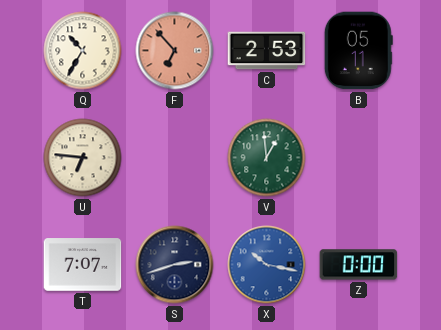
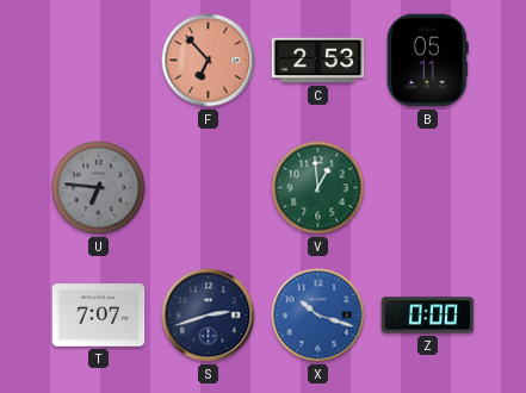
Q: 10:35 -> none
U dial: cream -> grey
X: 10:17 -> 10:18
